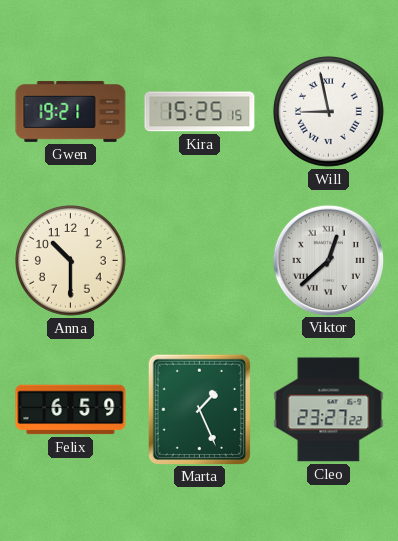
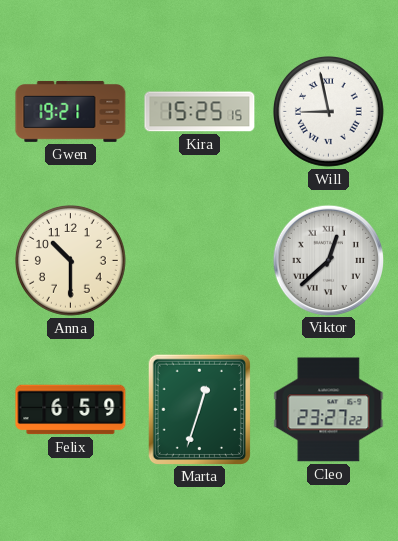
Marta: 1:26 -> 12:33
